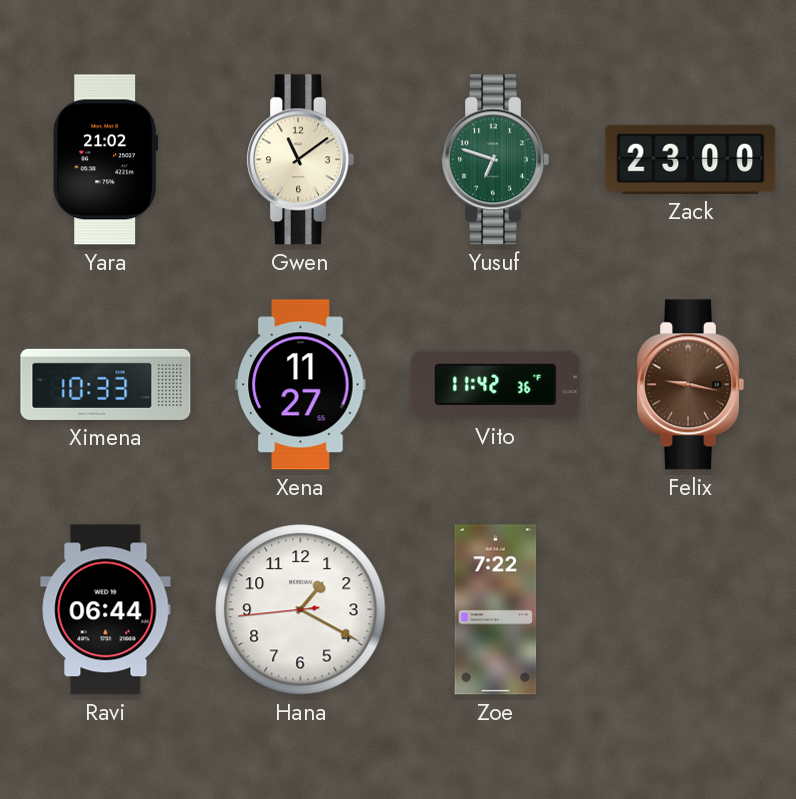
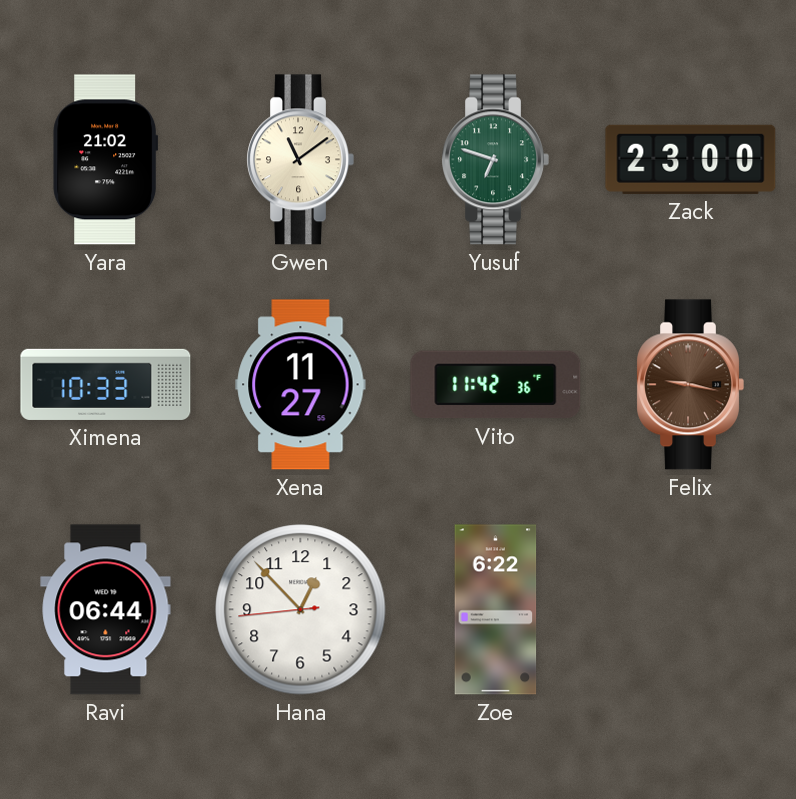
Hana: 1:19 -> 12:52
Zoe: 7:22 -> 6:22
